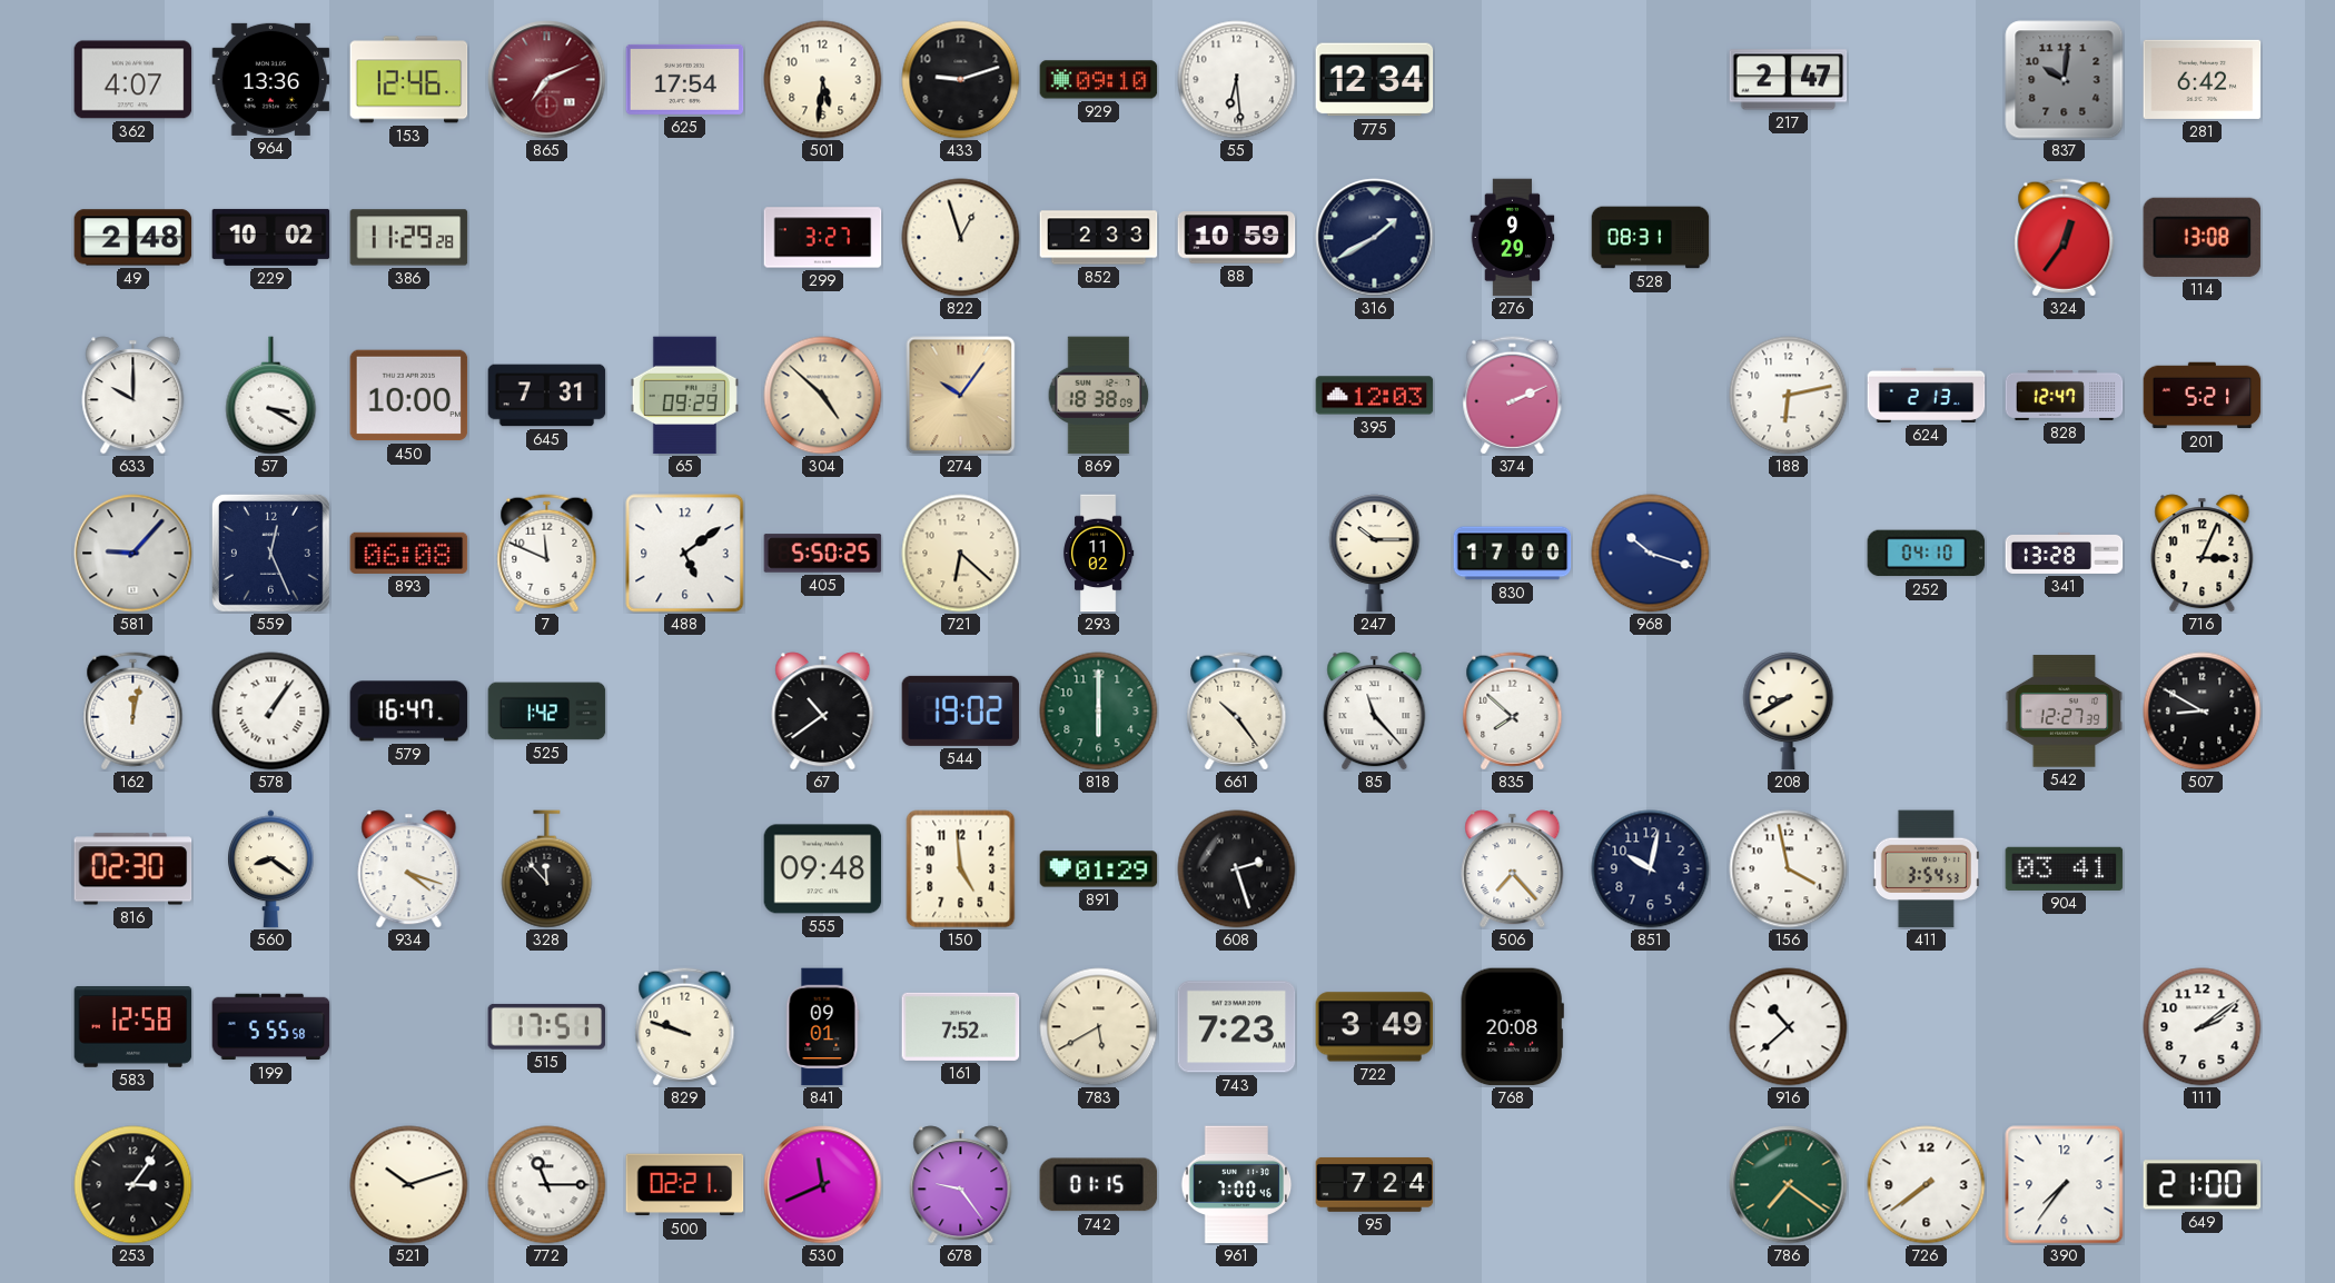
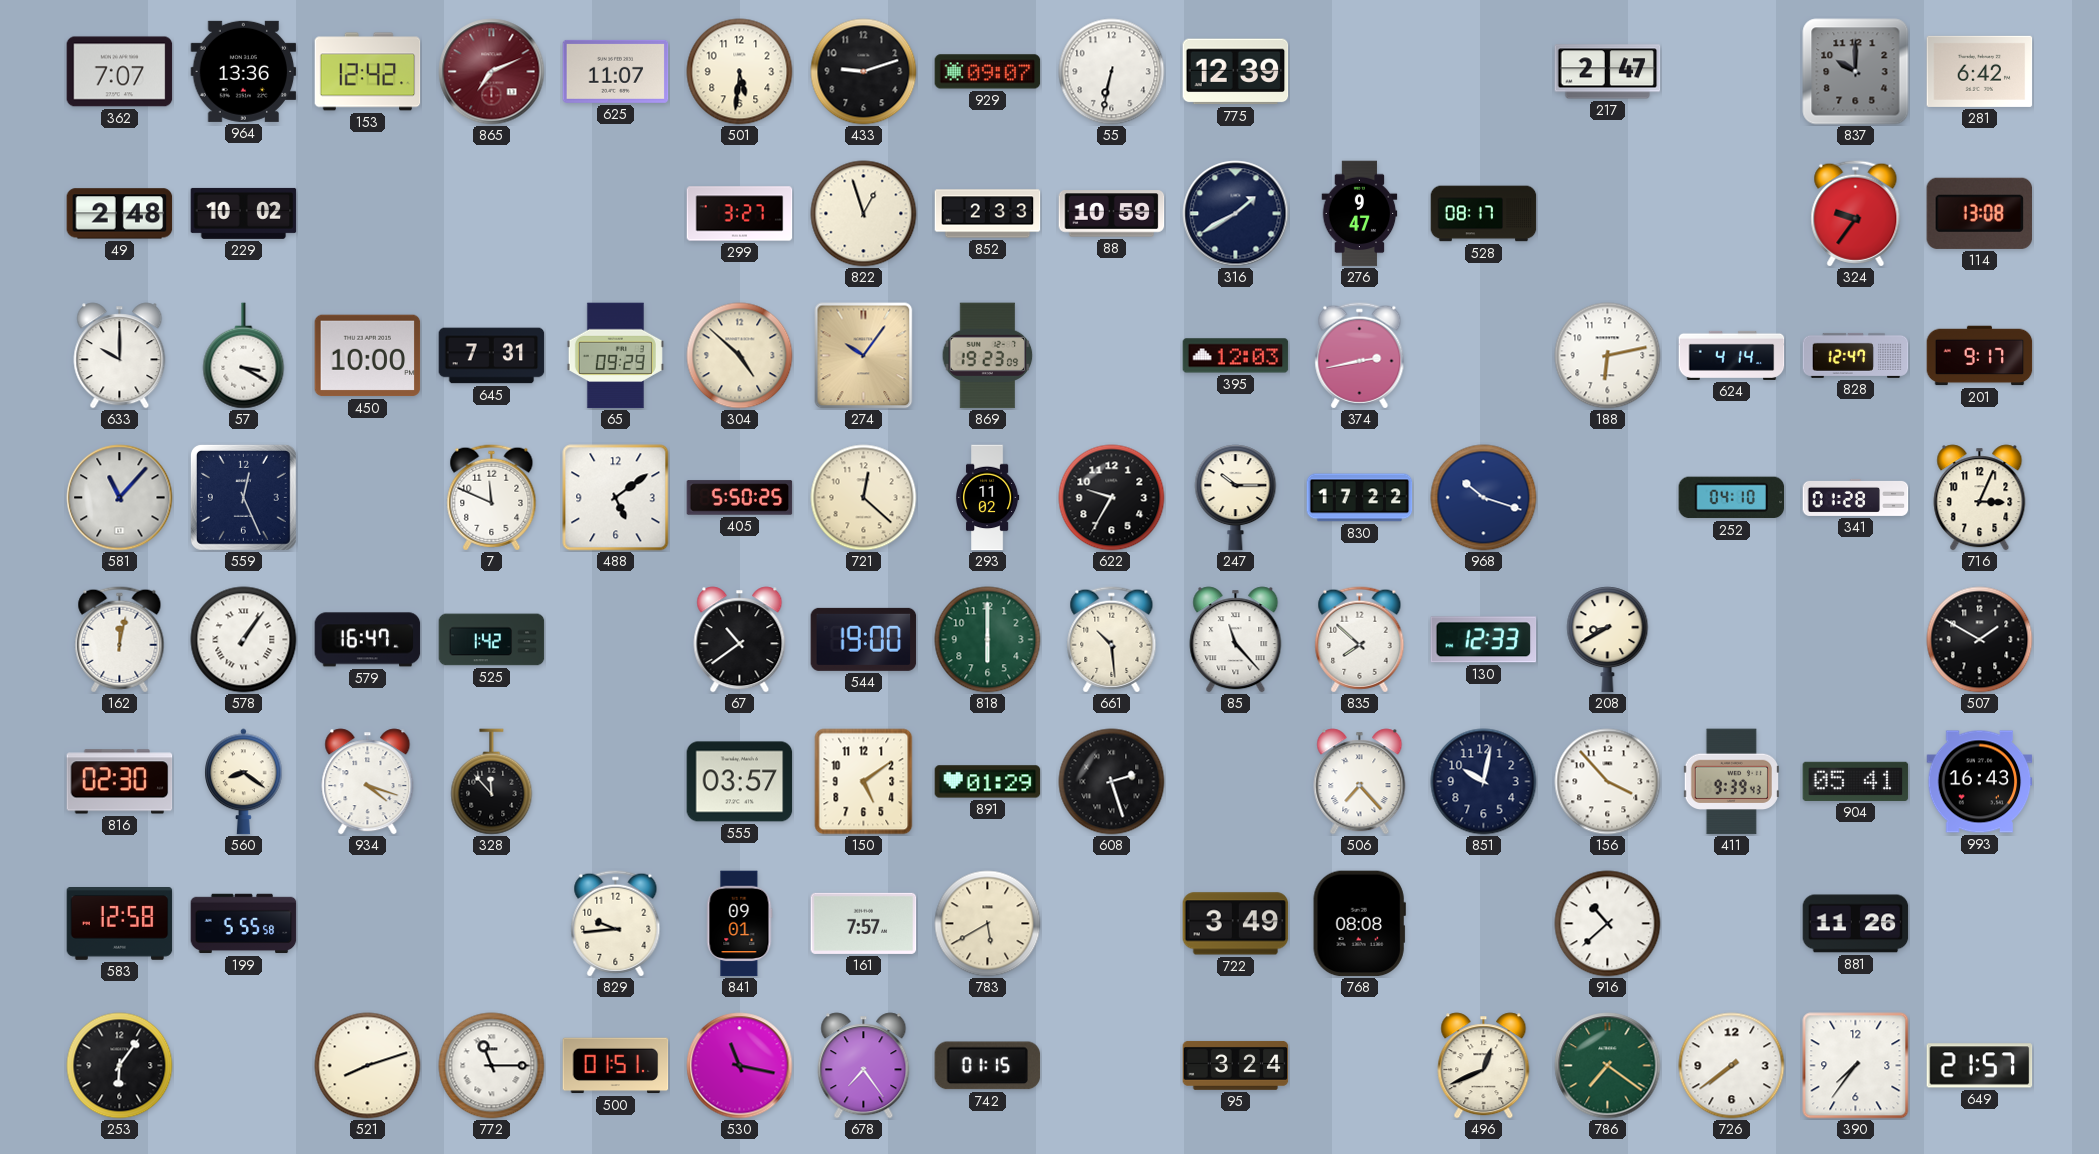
362: 4:07 -> 7:07
153: 12:46 -> 12:42
625: 17:54 -> 11:07
929: 09:10 -> 09:07
55: 6:29 -> 6:32
775: 12:34 -> 12:39
837: 10:01 -> 10:00
386: 11:29 -> none
276: 9:29 -> 9:47
528: 08:31 -> 08:17
324: 12:36 -> 9:36
869: 18:38 -> 19:23
374: 2:11 -> 2:43
624: 2:13 -> 4:14
201: 5:21 -> 9:17
581: 9:07 -> 11:07
893: 06:08 -> none
721: 6:22 -> 12:22
622: none -> 9:35
830: 17:00 -> 17:22
341: 13:28 -> 01:28
544: 19:02 -> 19:00
661: 10:24 -> 10:29
130: none -> 12:33
542: 12:27 -> none
507: 8:50 -> 1:50
555: 09:48 -> 03:57
150: 4:59 -> 5:09
156: 3:58 -> 3:53
411: 3:54 -> 9:39
904: 03:41 -> 05:41
993: none -> 16:43
515: 17:51 -> none
829: 9:48 -> 9:44
161: 7:52 -> 7:57
743: 7:23 -> none
768: 20:08 -> 08:08
881: none -> 11:26
111: 2:09 -> none
253: 3:06 -> 6:06
521: 10:12 -> 8:12
500: 02:21 -> 01:51
530: 11:41 -> 11:17
678: 9:24 -> 7:24
961: 7:00 -> none
95: 7:24 -> 3:24
496: none -> 12:41
649: 21:00 -> 21:57
